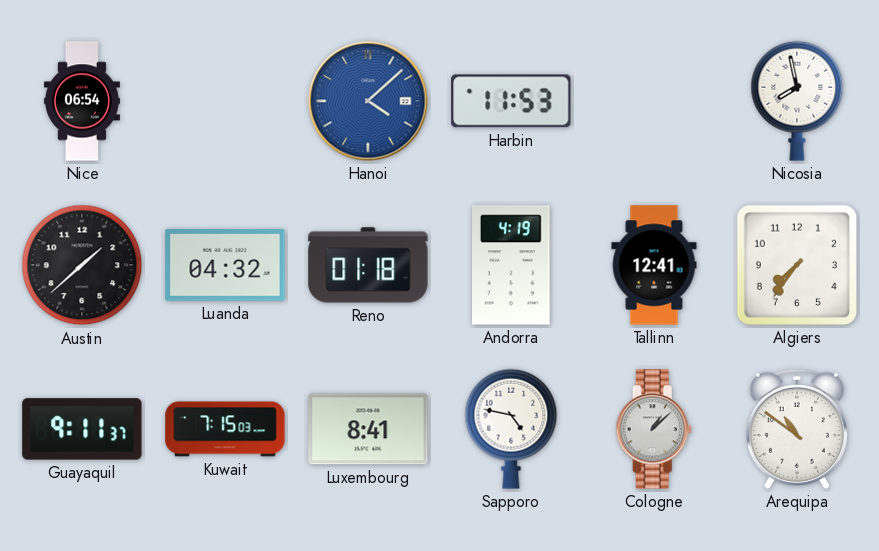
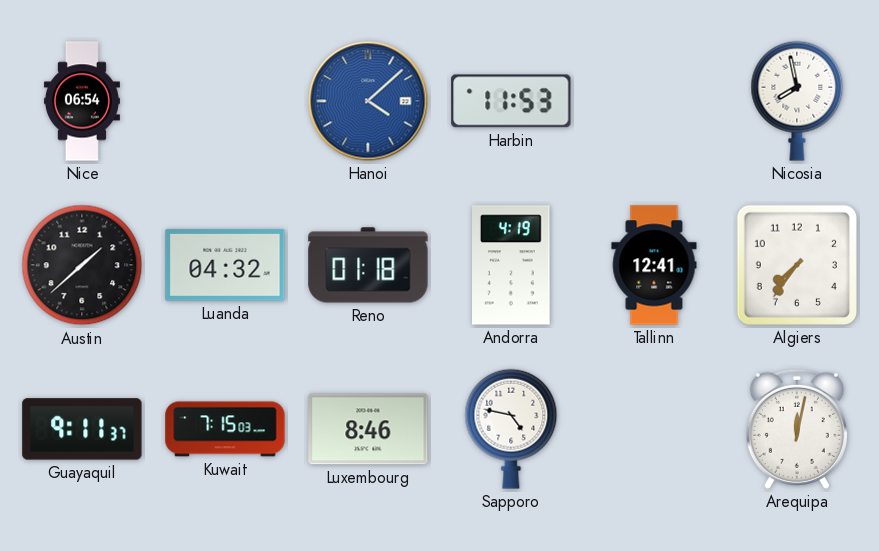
Luxembourg: 8:41 -> 8:46
Cologne: 1:08 -> none
Arequipa: 10:51 -> 12:02
